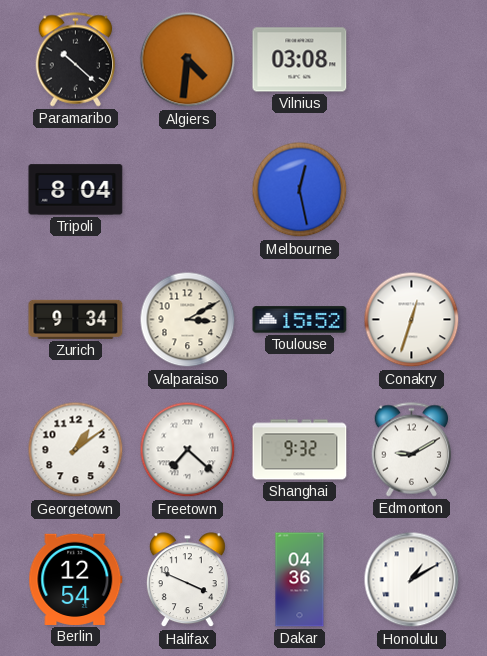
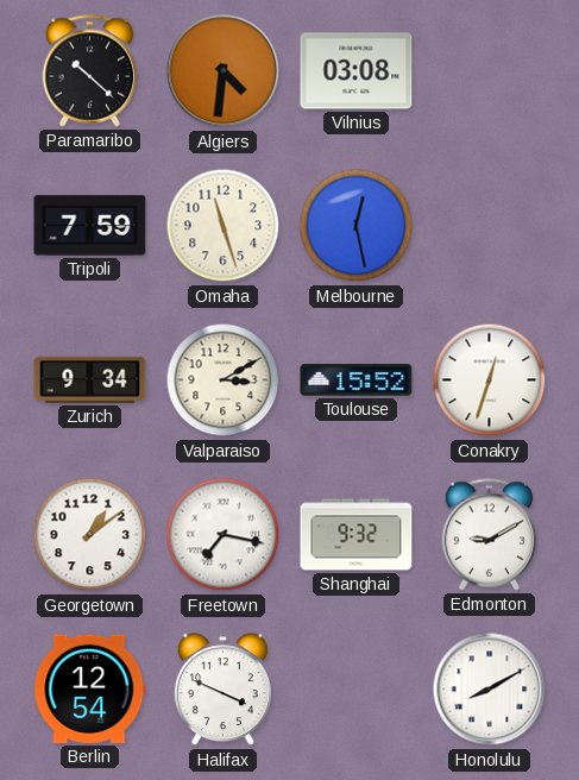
Tripoli: 8:04 -> 7:59
Omaha: none -> 11:27
Freetown: 7:22 -> 7:17
Dakar: 04:36 -> none
Honolulu: 1:10 -> 8:10
